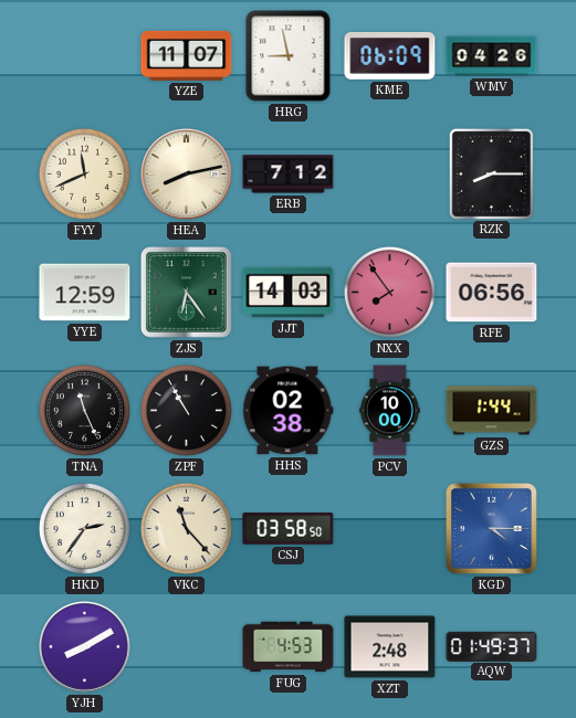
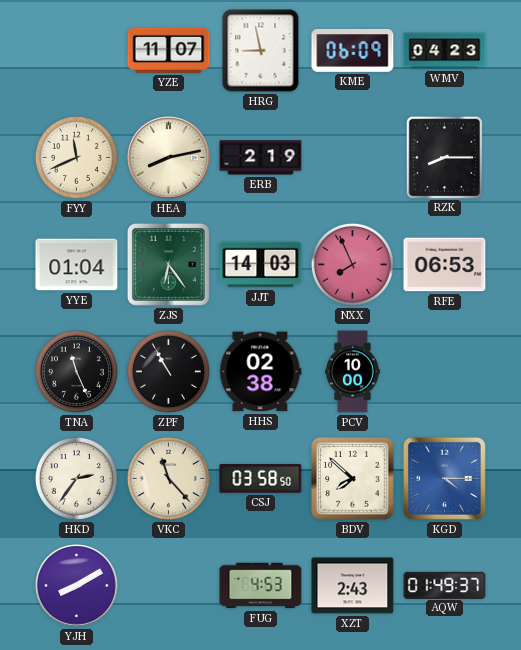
WMV: 04:26 -> 04:23
ERB: 7:12 -> 2:19
YYE: 12:59 -> 01:04
NXX: 7:54 -> 7:56
RFE: 06:56 -> 06:53
GZS: 1:44 -> none
BDV: none -> 7:52
XZT: 2:48 -> 2:43
